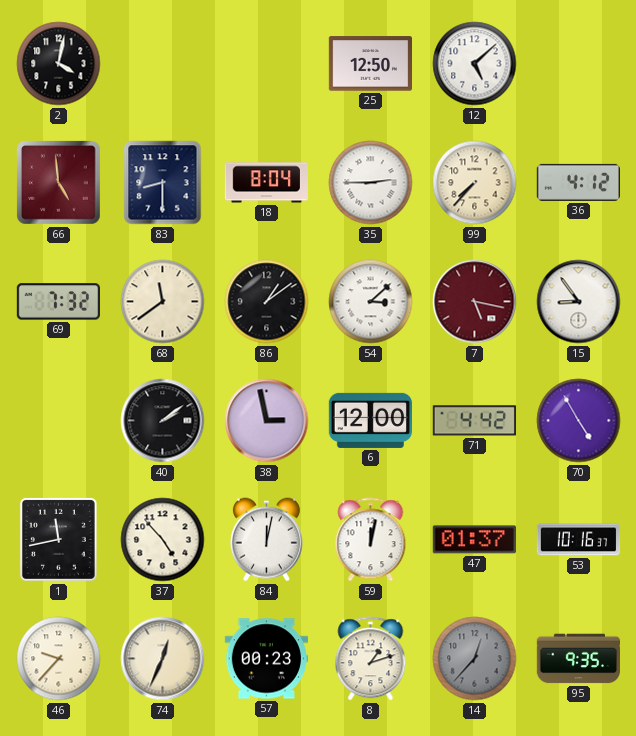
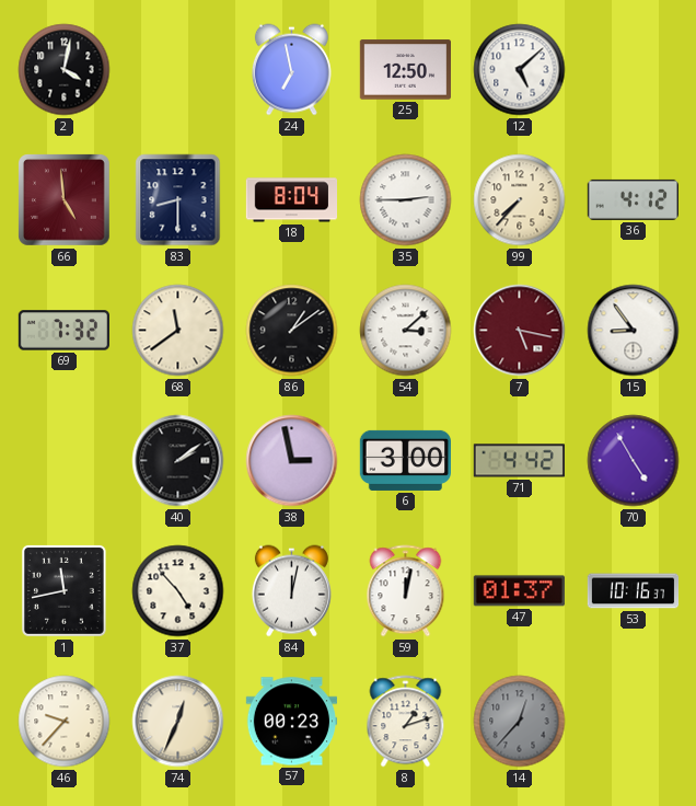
24: none -> 6:58
6: 12:00 -> 3:00
95: 9:35 -> none
